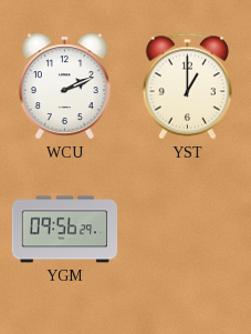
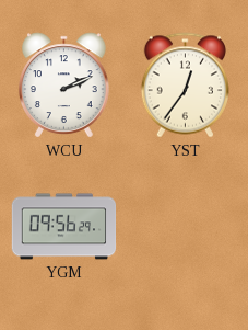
YST: 1:00 -> 12:36
